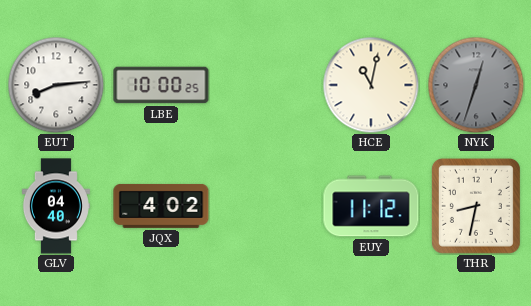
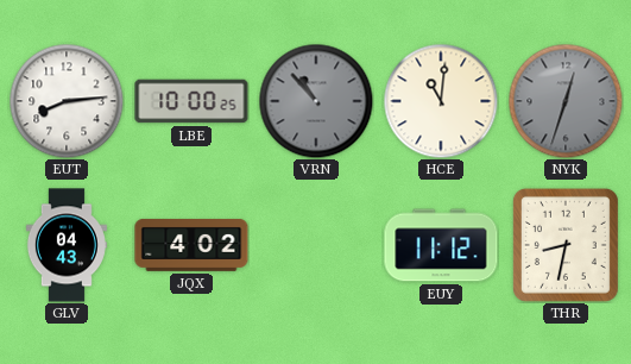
VRN: none -> 10:53
HCE: 11:02 -> 11:01
GLV: 04:40 -> 04:43
